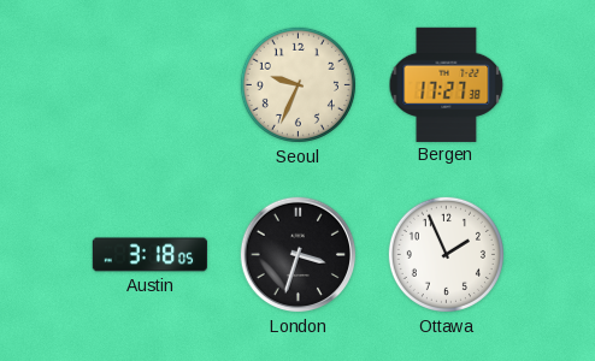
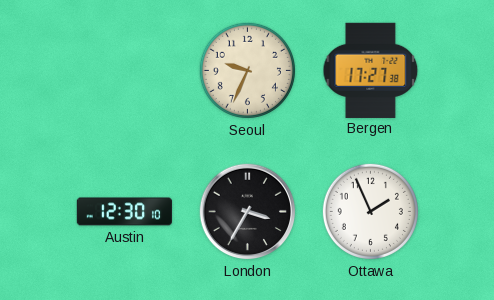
Austin: 3:18 -> 12:30
London: 3:33 -> 3:35
